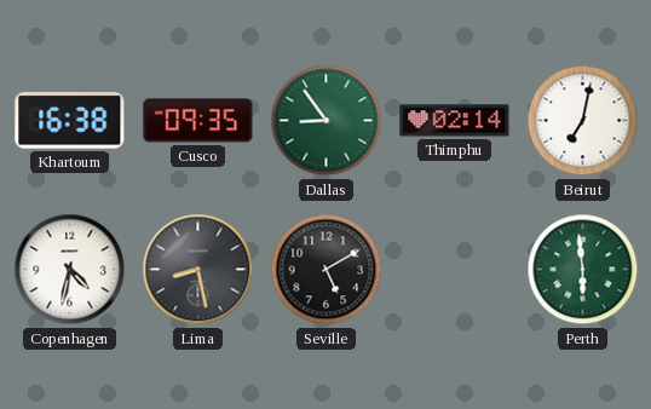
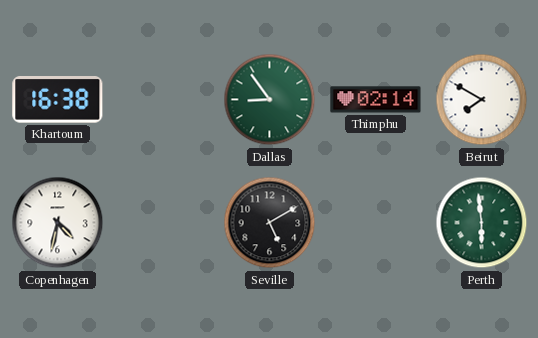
Cusco: 09:35 -> none
Beirut: 7:02 -> 7:50
Lima: 8:28 -> none
